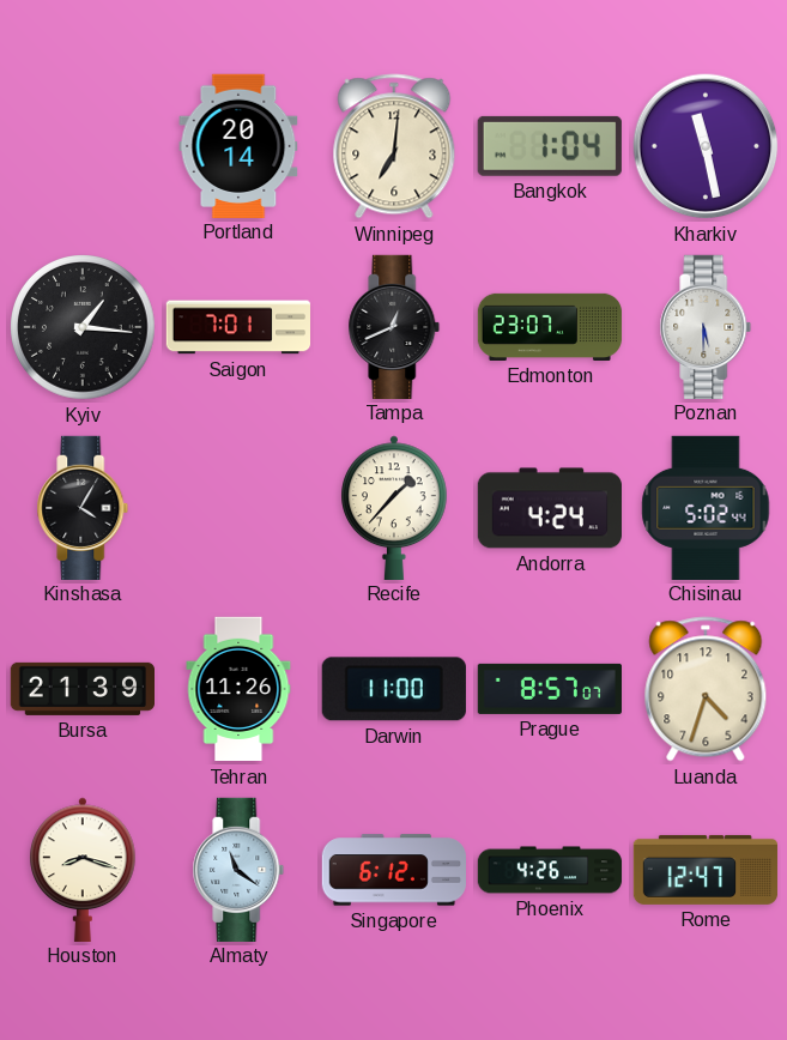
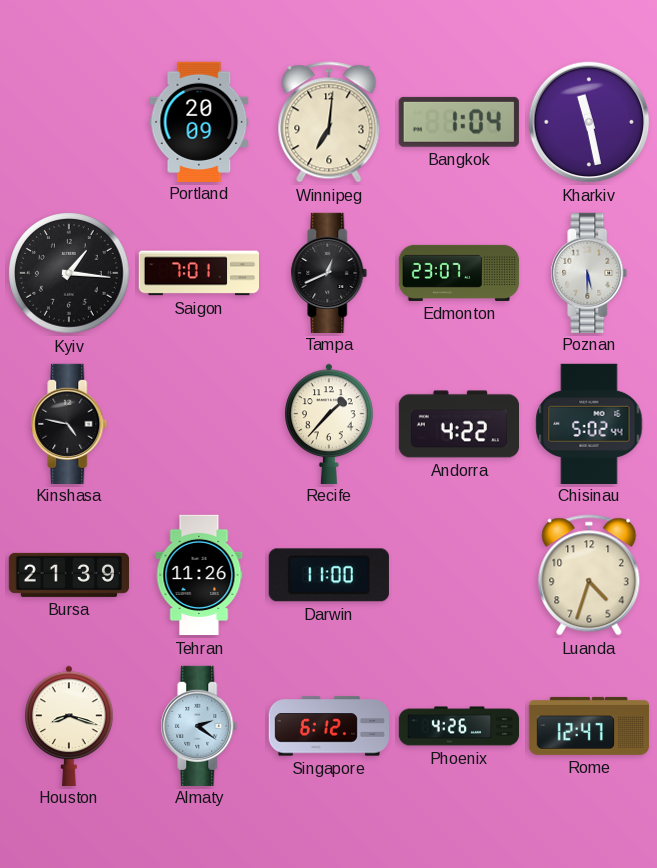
Portland: 20:14 -> 20:09
Kinshasa: 4:05 -> 4:47
Andorra: 4:24 -> 4:22
Prague: 8:57 -> none
Almaty: 11:21 -> 2:21
